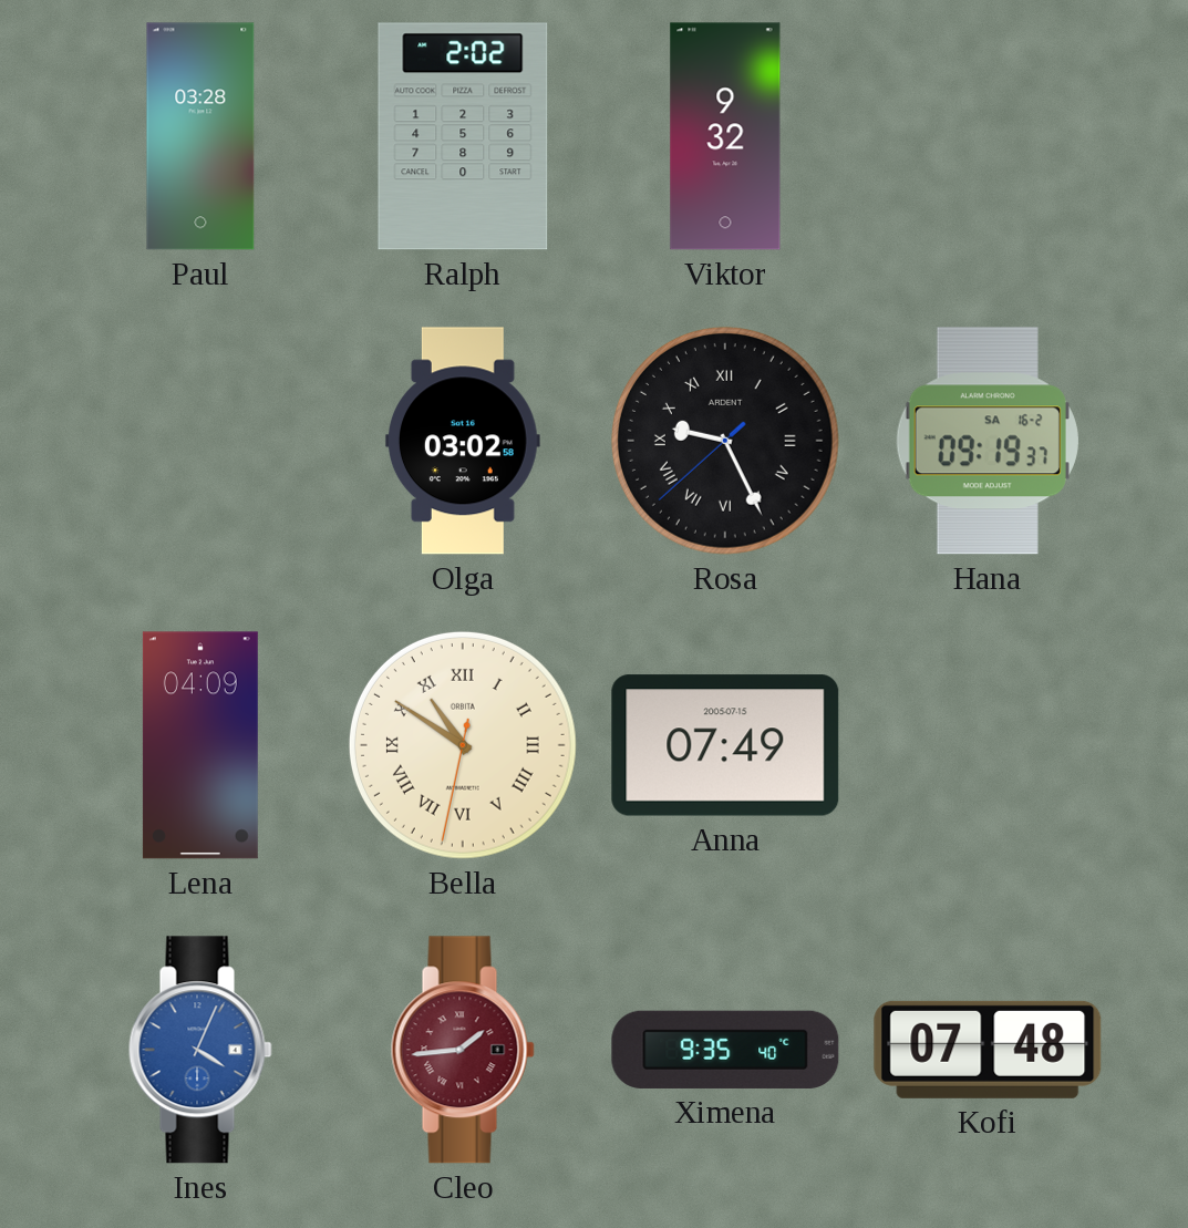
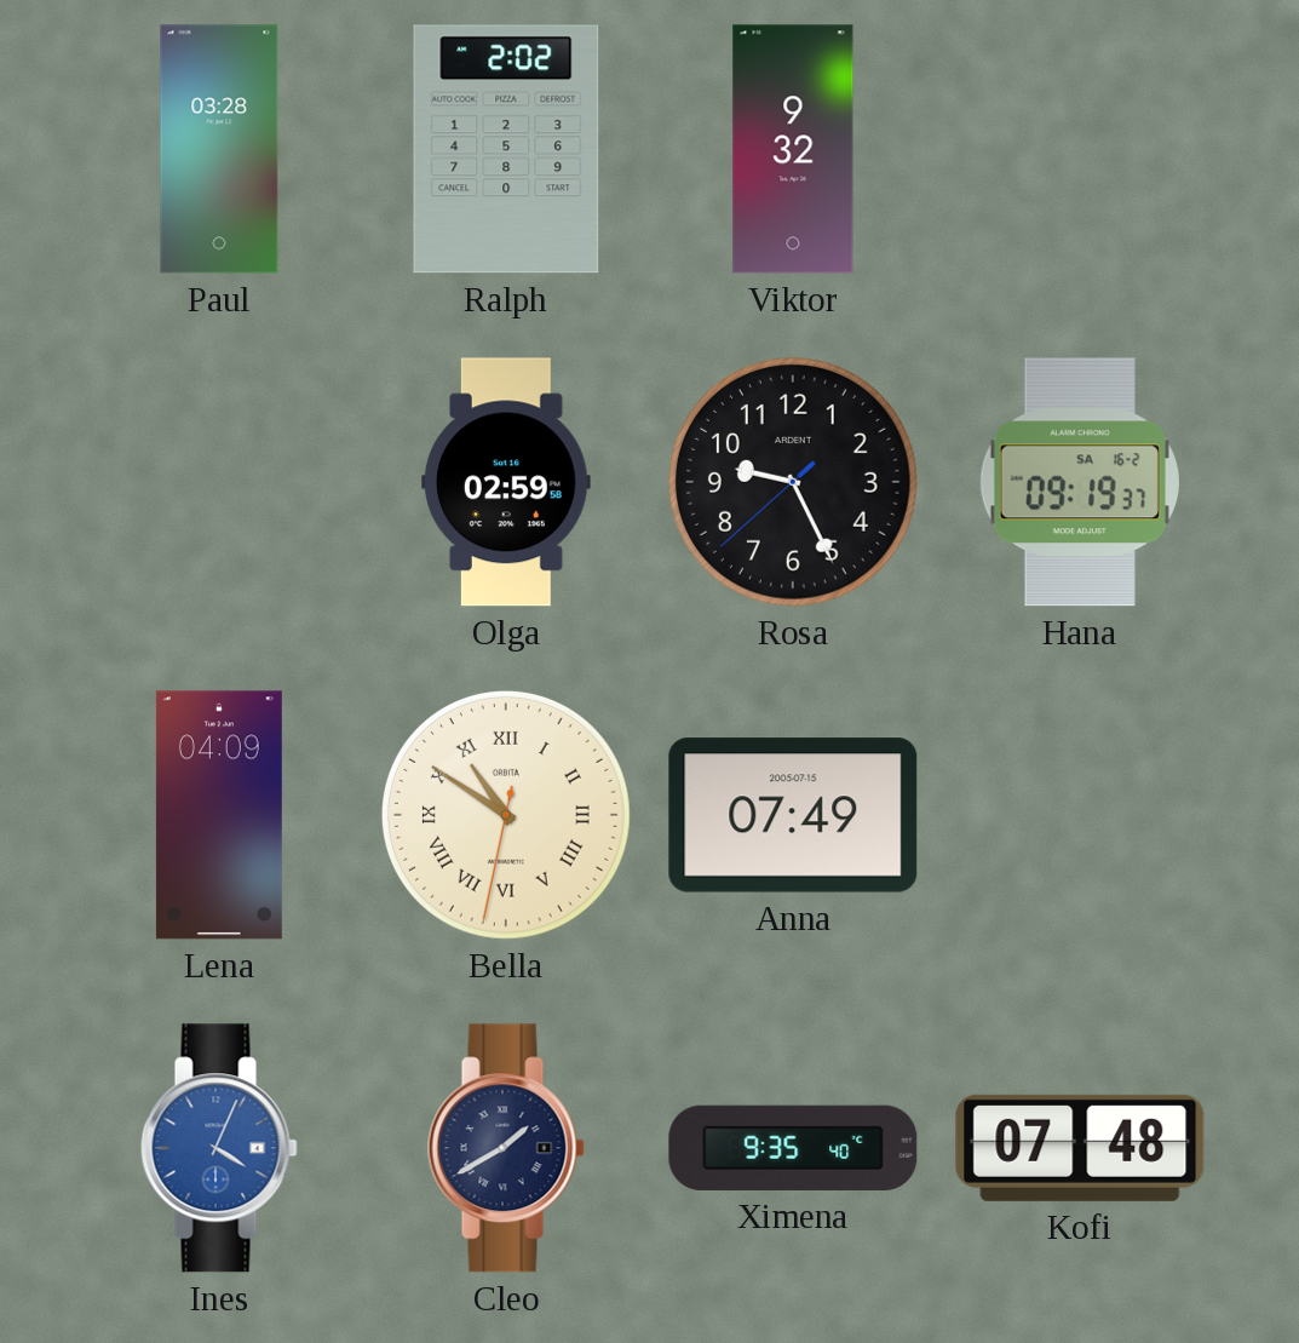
Olga: 03:02 -> 02:59
Rosa numerals: Roman -> Arabic
Cleo: 1:44 -> 1:40
Cleo dial: burgundy -> navy
